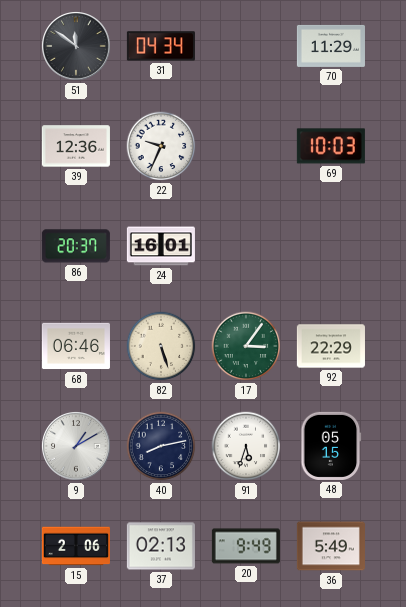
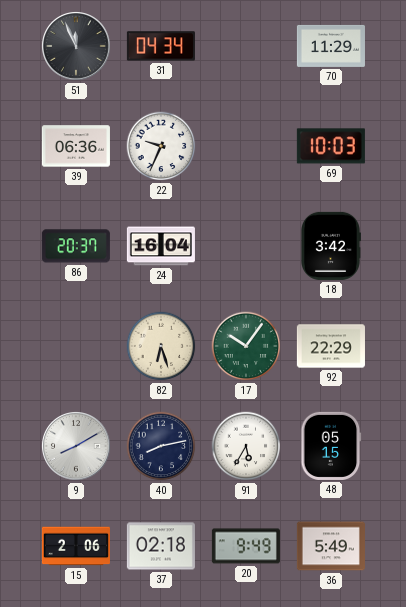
51: 11:51 -> 11:56
39: 12:36 -> 06:36
24: 16:01 -> 16:04
18: none -> 3:42
68: 06:46 -> none
82: 5:27 -> 6:27
17: 3:06 -> 10:06
9: 1:10 -> 8:10
91: 5:33 -> 5:35
37: 02:13 -> 02:18
